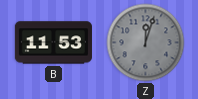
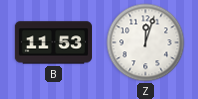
Z dial: grey -> white
